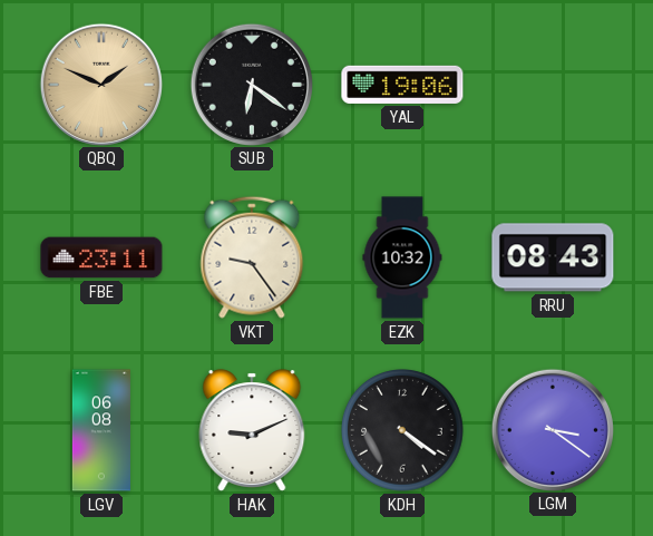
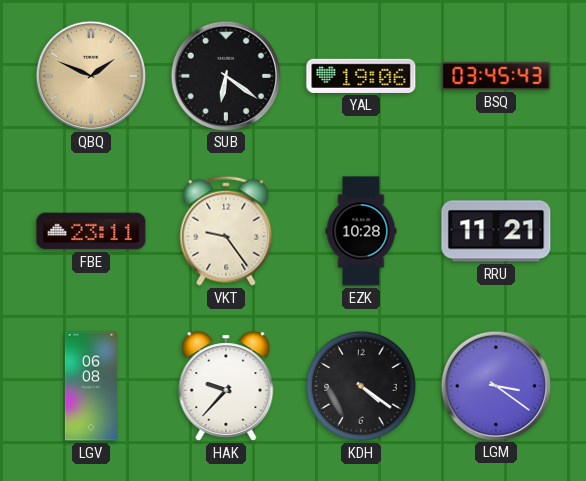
BSQ: none -> 03:45
EZK: 10:32 -> 10:28
RRU: 08:43 -> 11:21
HAK: 9:11 -> 9:37
